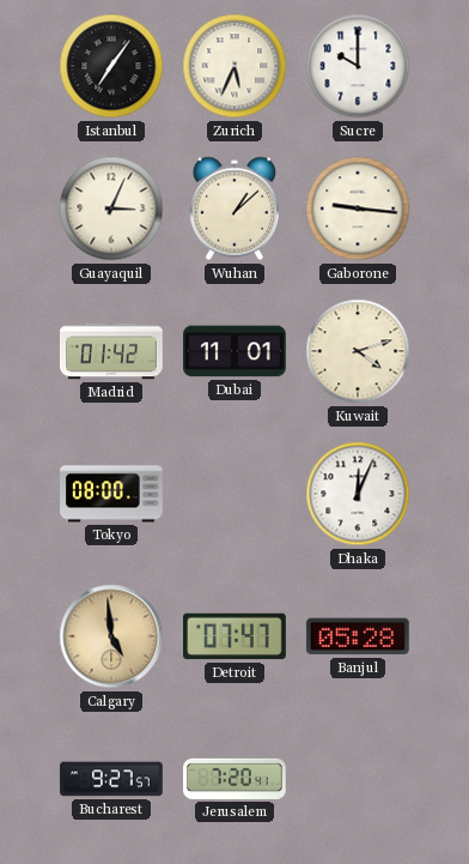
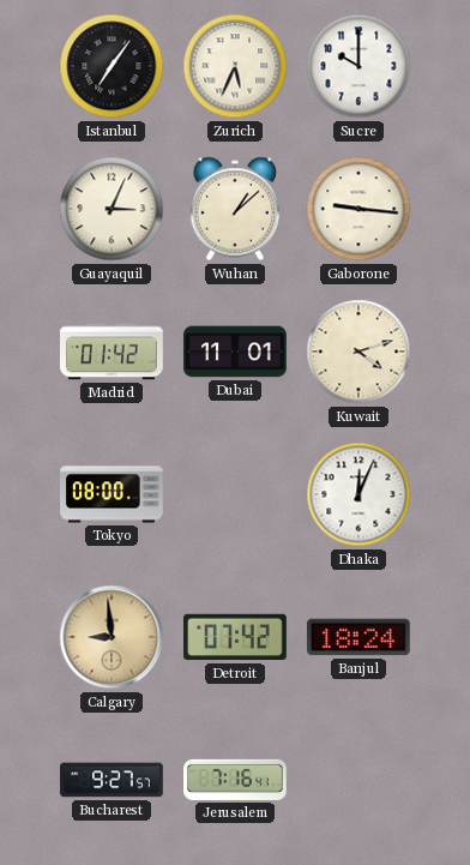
Calgary: 4:59 -> 8:59
Detroit: 07:47 -> 07:42
Banjul: 05:28 -> 18:24
Jerusalem: 7:20 -> 7:16
